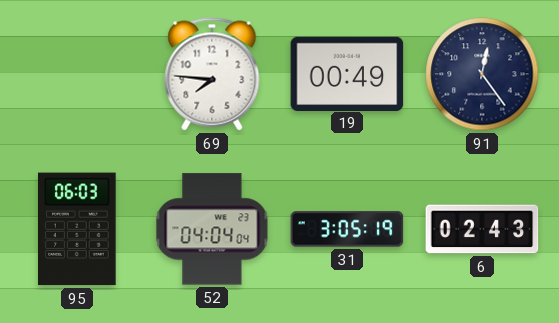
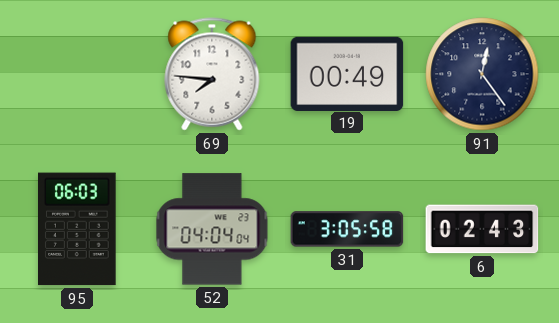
31: 3:05:19 -> 3:05:58
